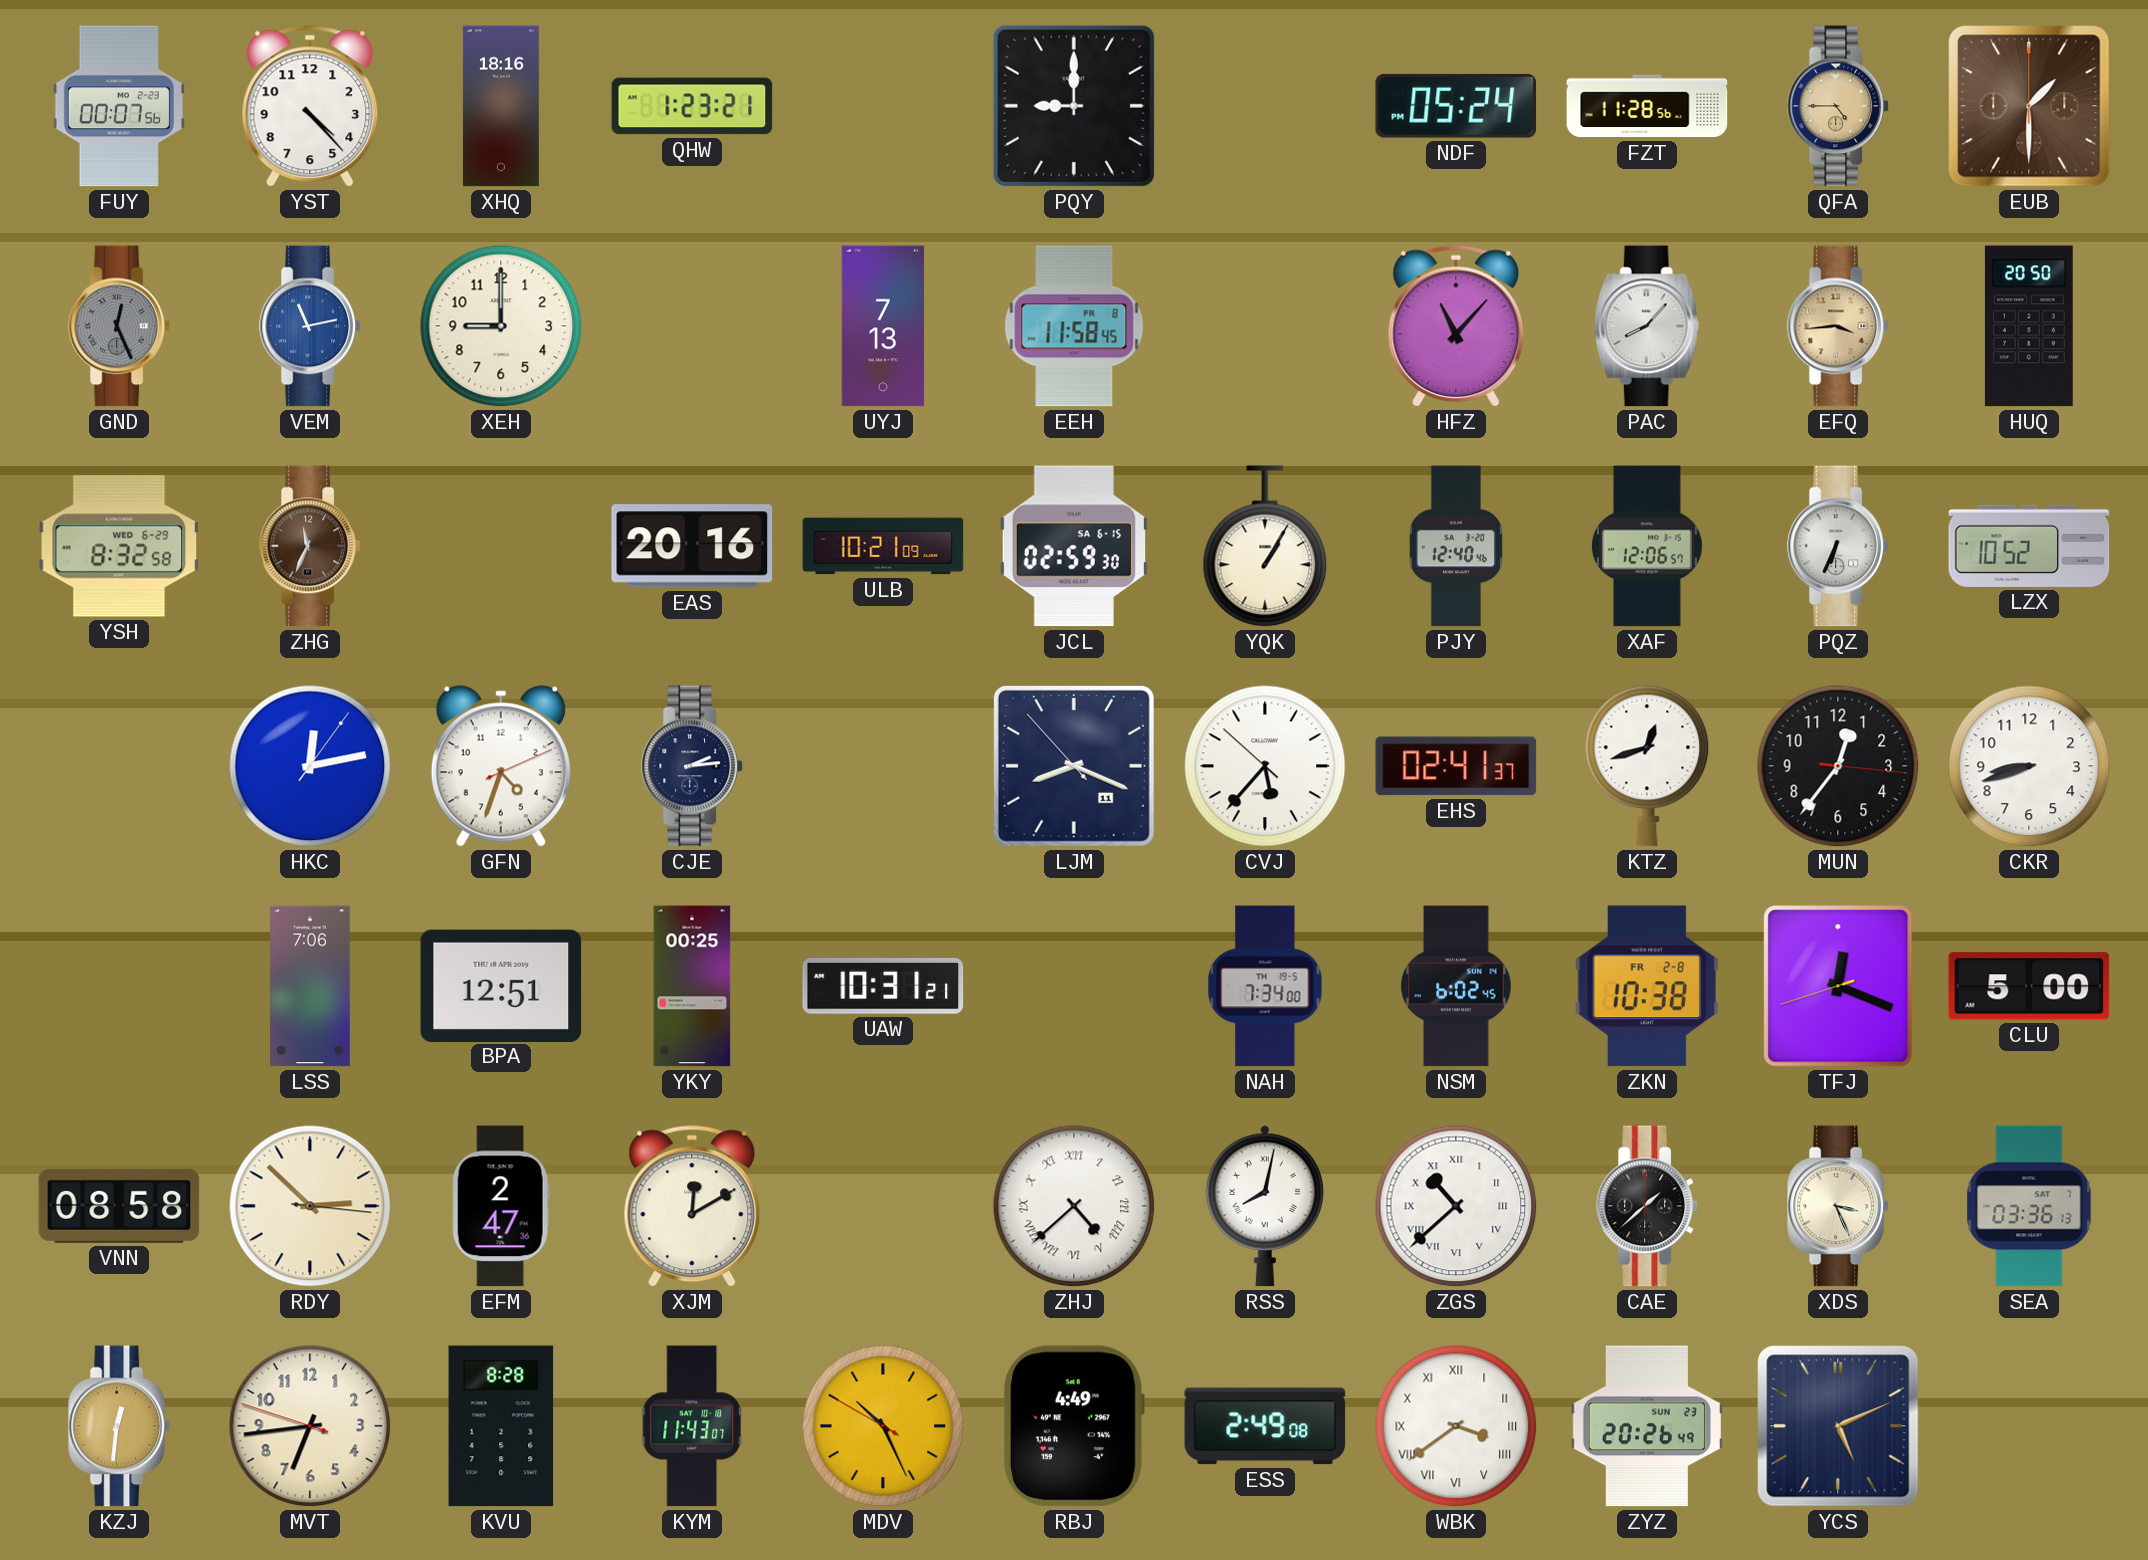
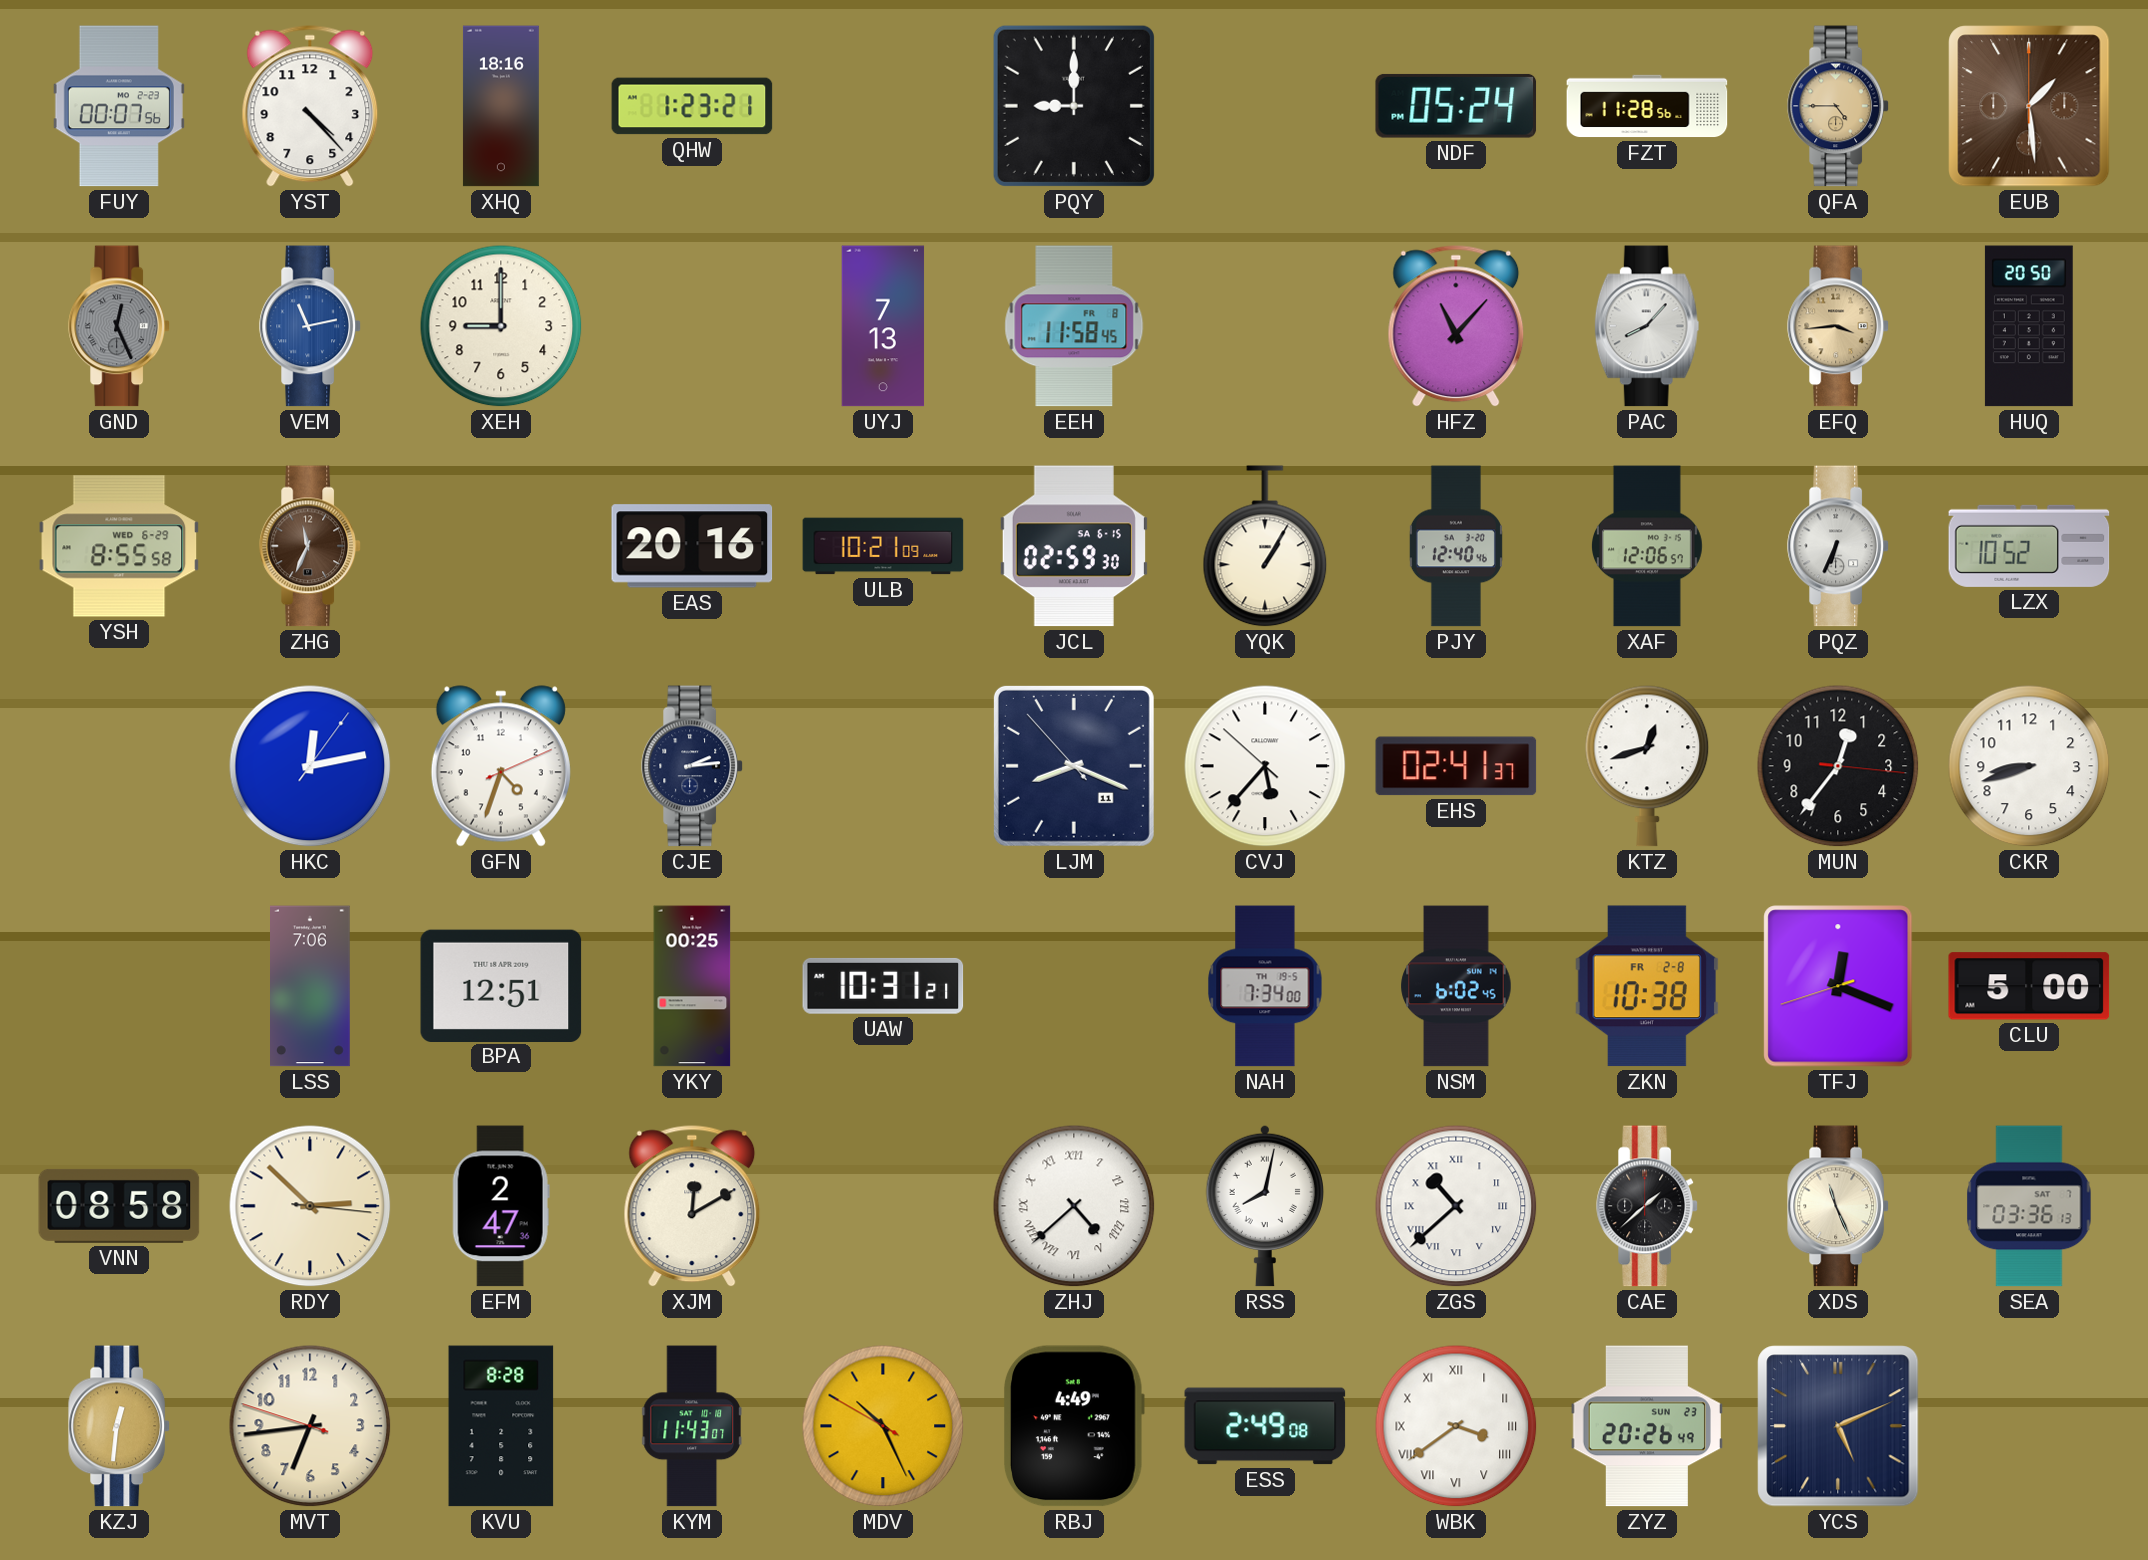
EUB: 1:30 -> 1:29
YSH: 8:32 -> 8:55
XDS: 3:26 -> 11:26
